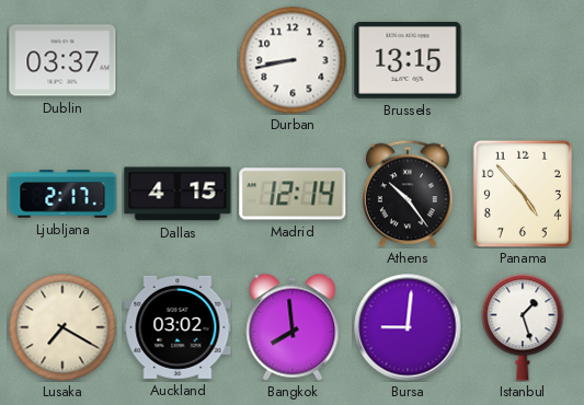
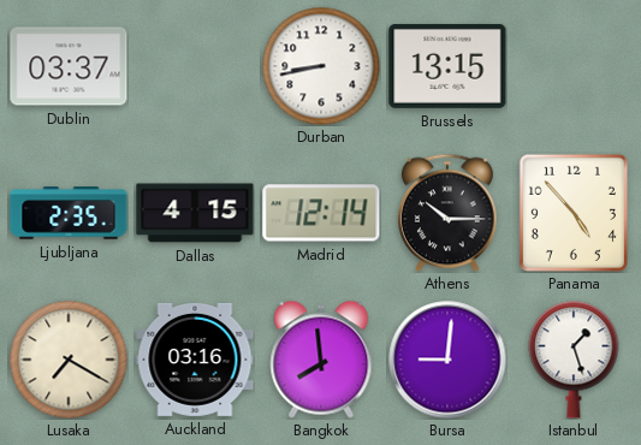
Ljubljana: 2:17 -> 2:35
Athens: 10:24 -> 10:15
Auckland: 03:02 -> 03:16
